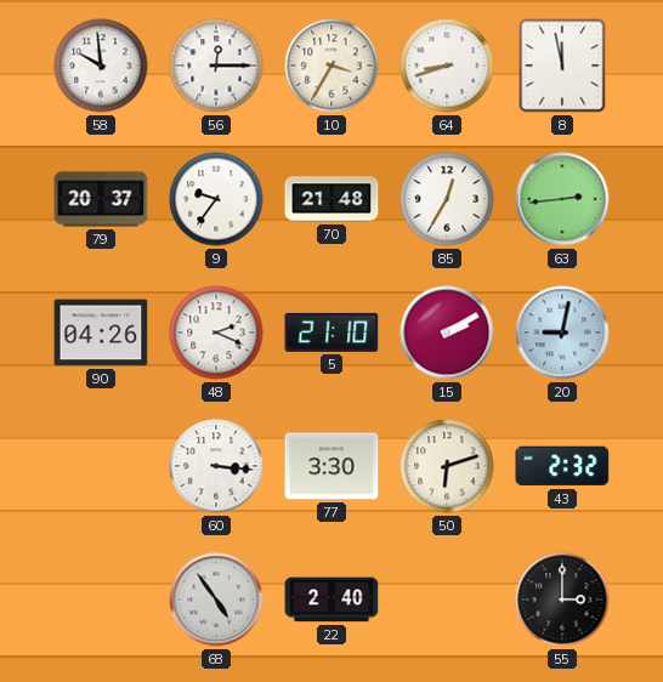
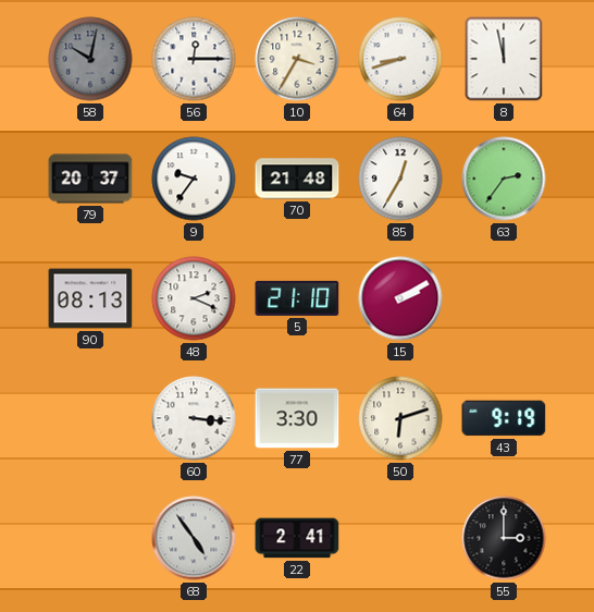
58: 9:59 -> 10:02
58 dial: white -> grey
63: 2:44 -> 2:36
90: 04:26 -> 08:13
20: 9:02 -> none
43: 2:32 -> 9:19
22: 2:40 -> 2:41
